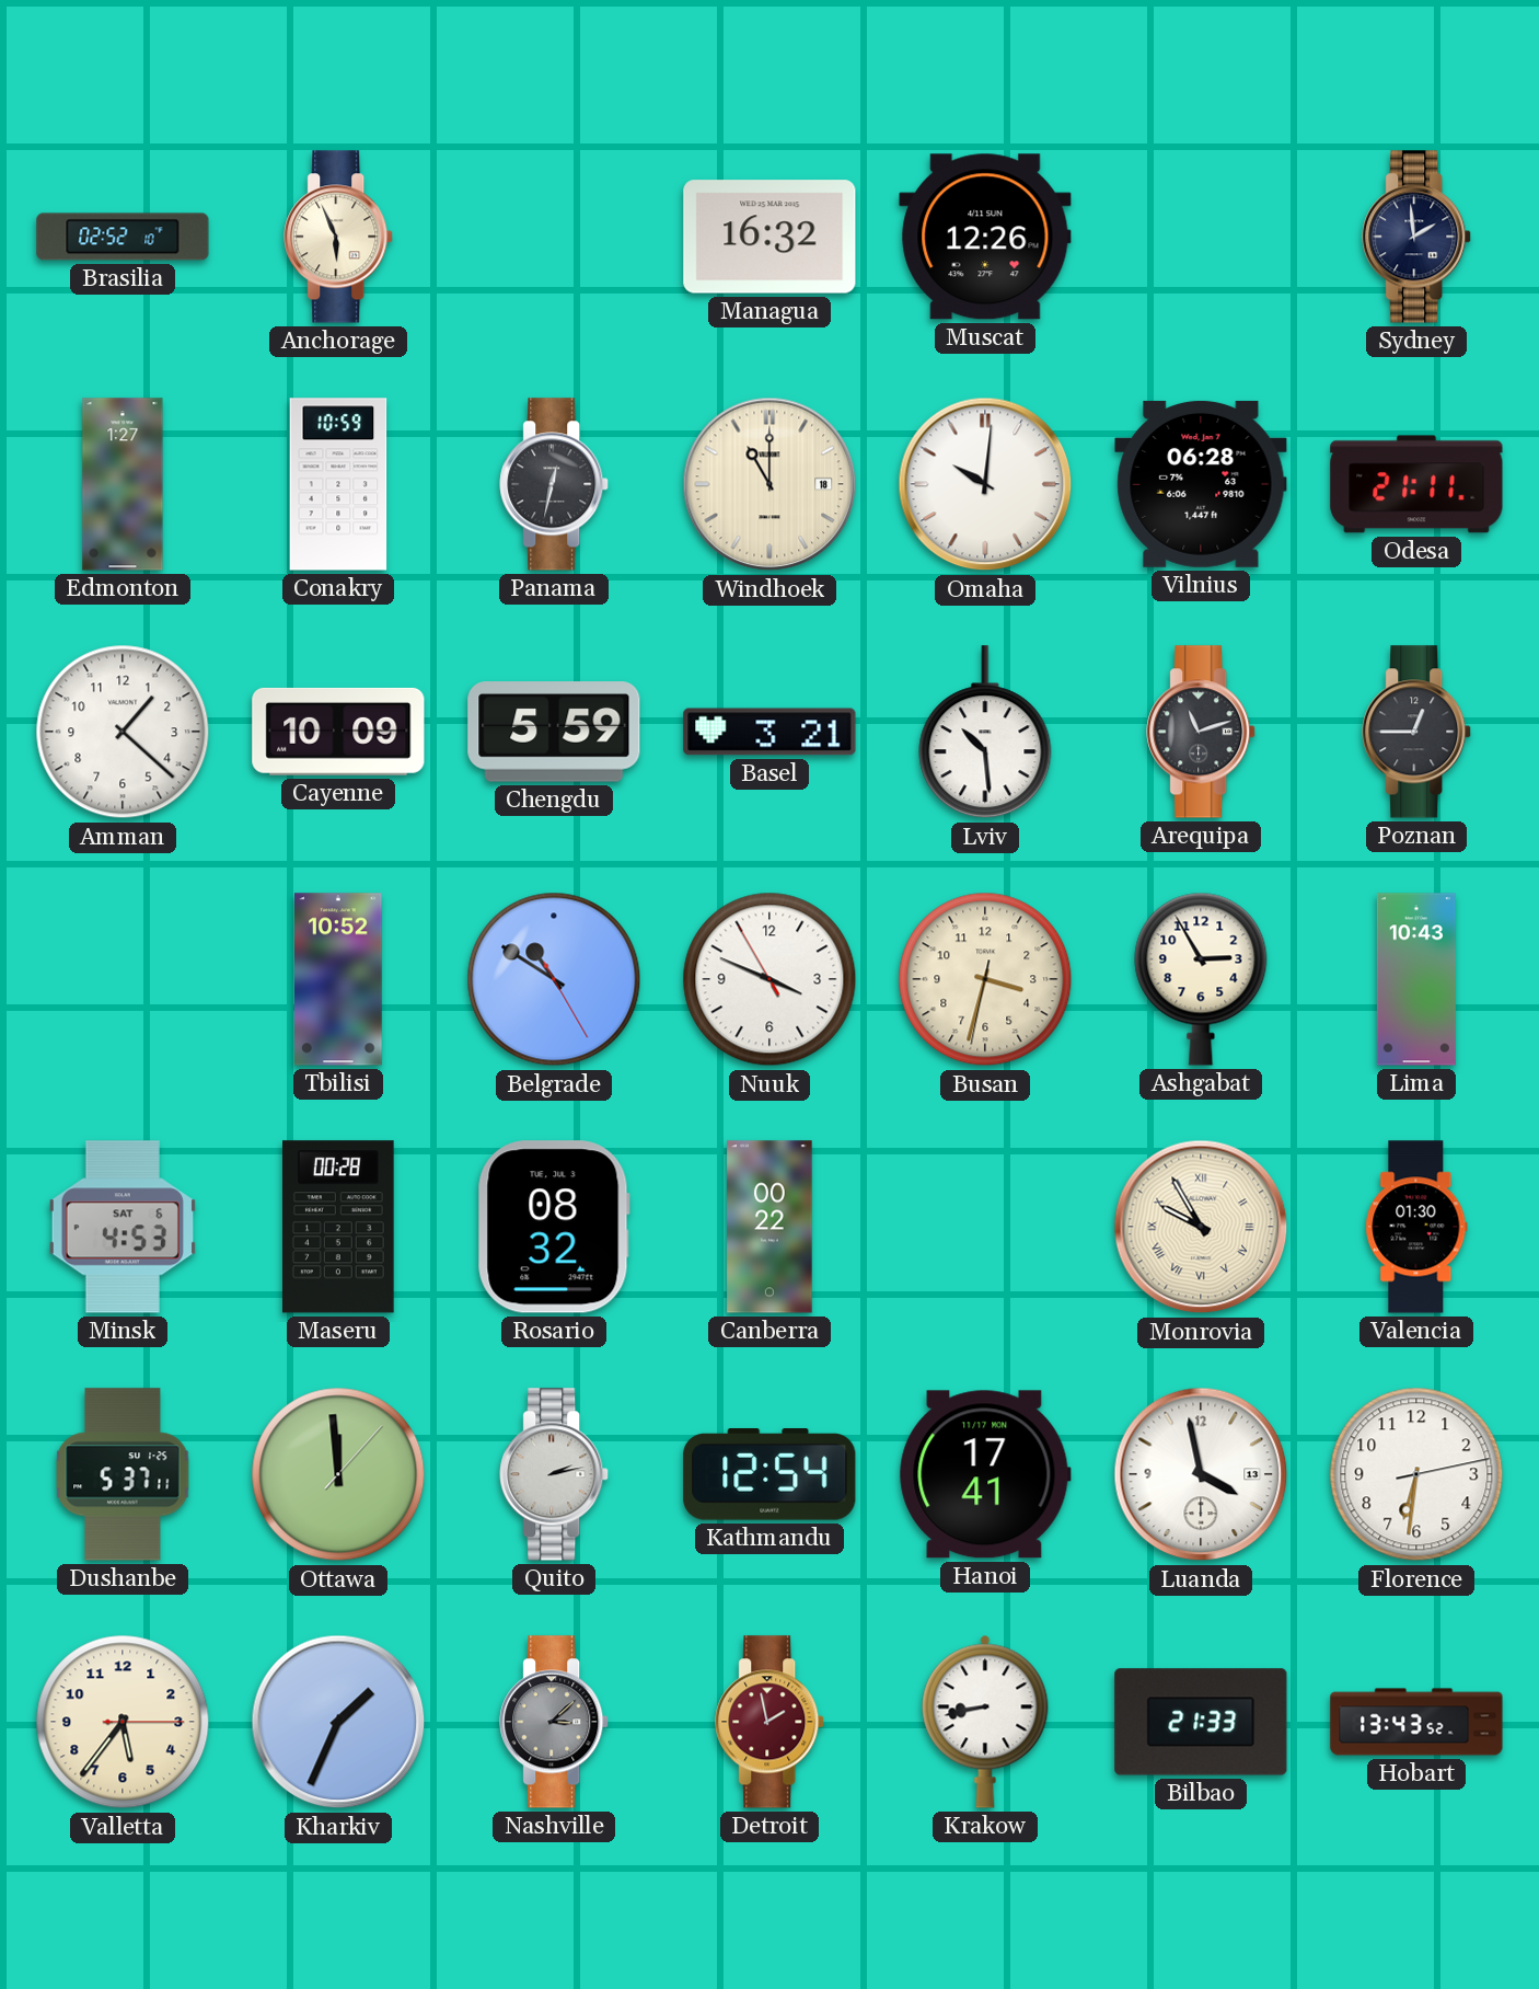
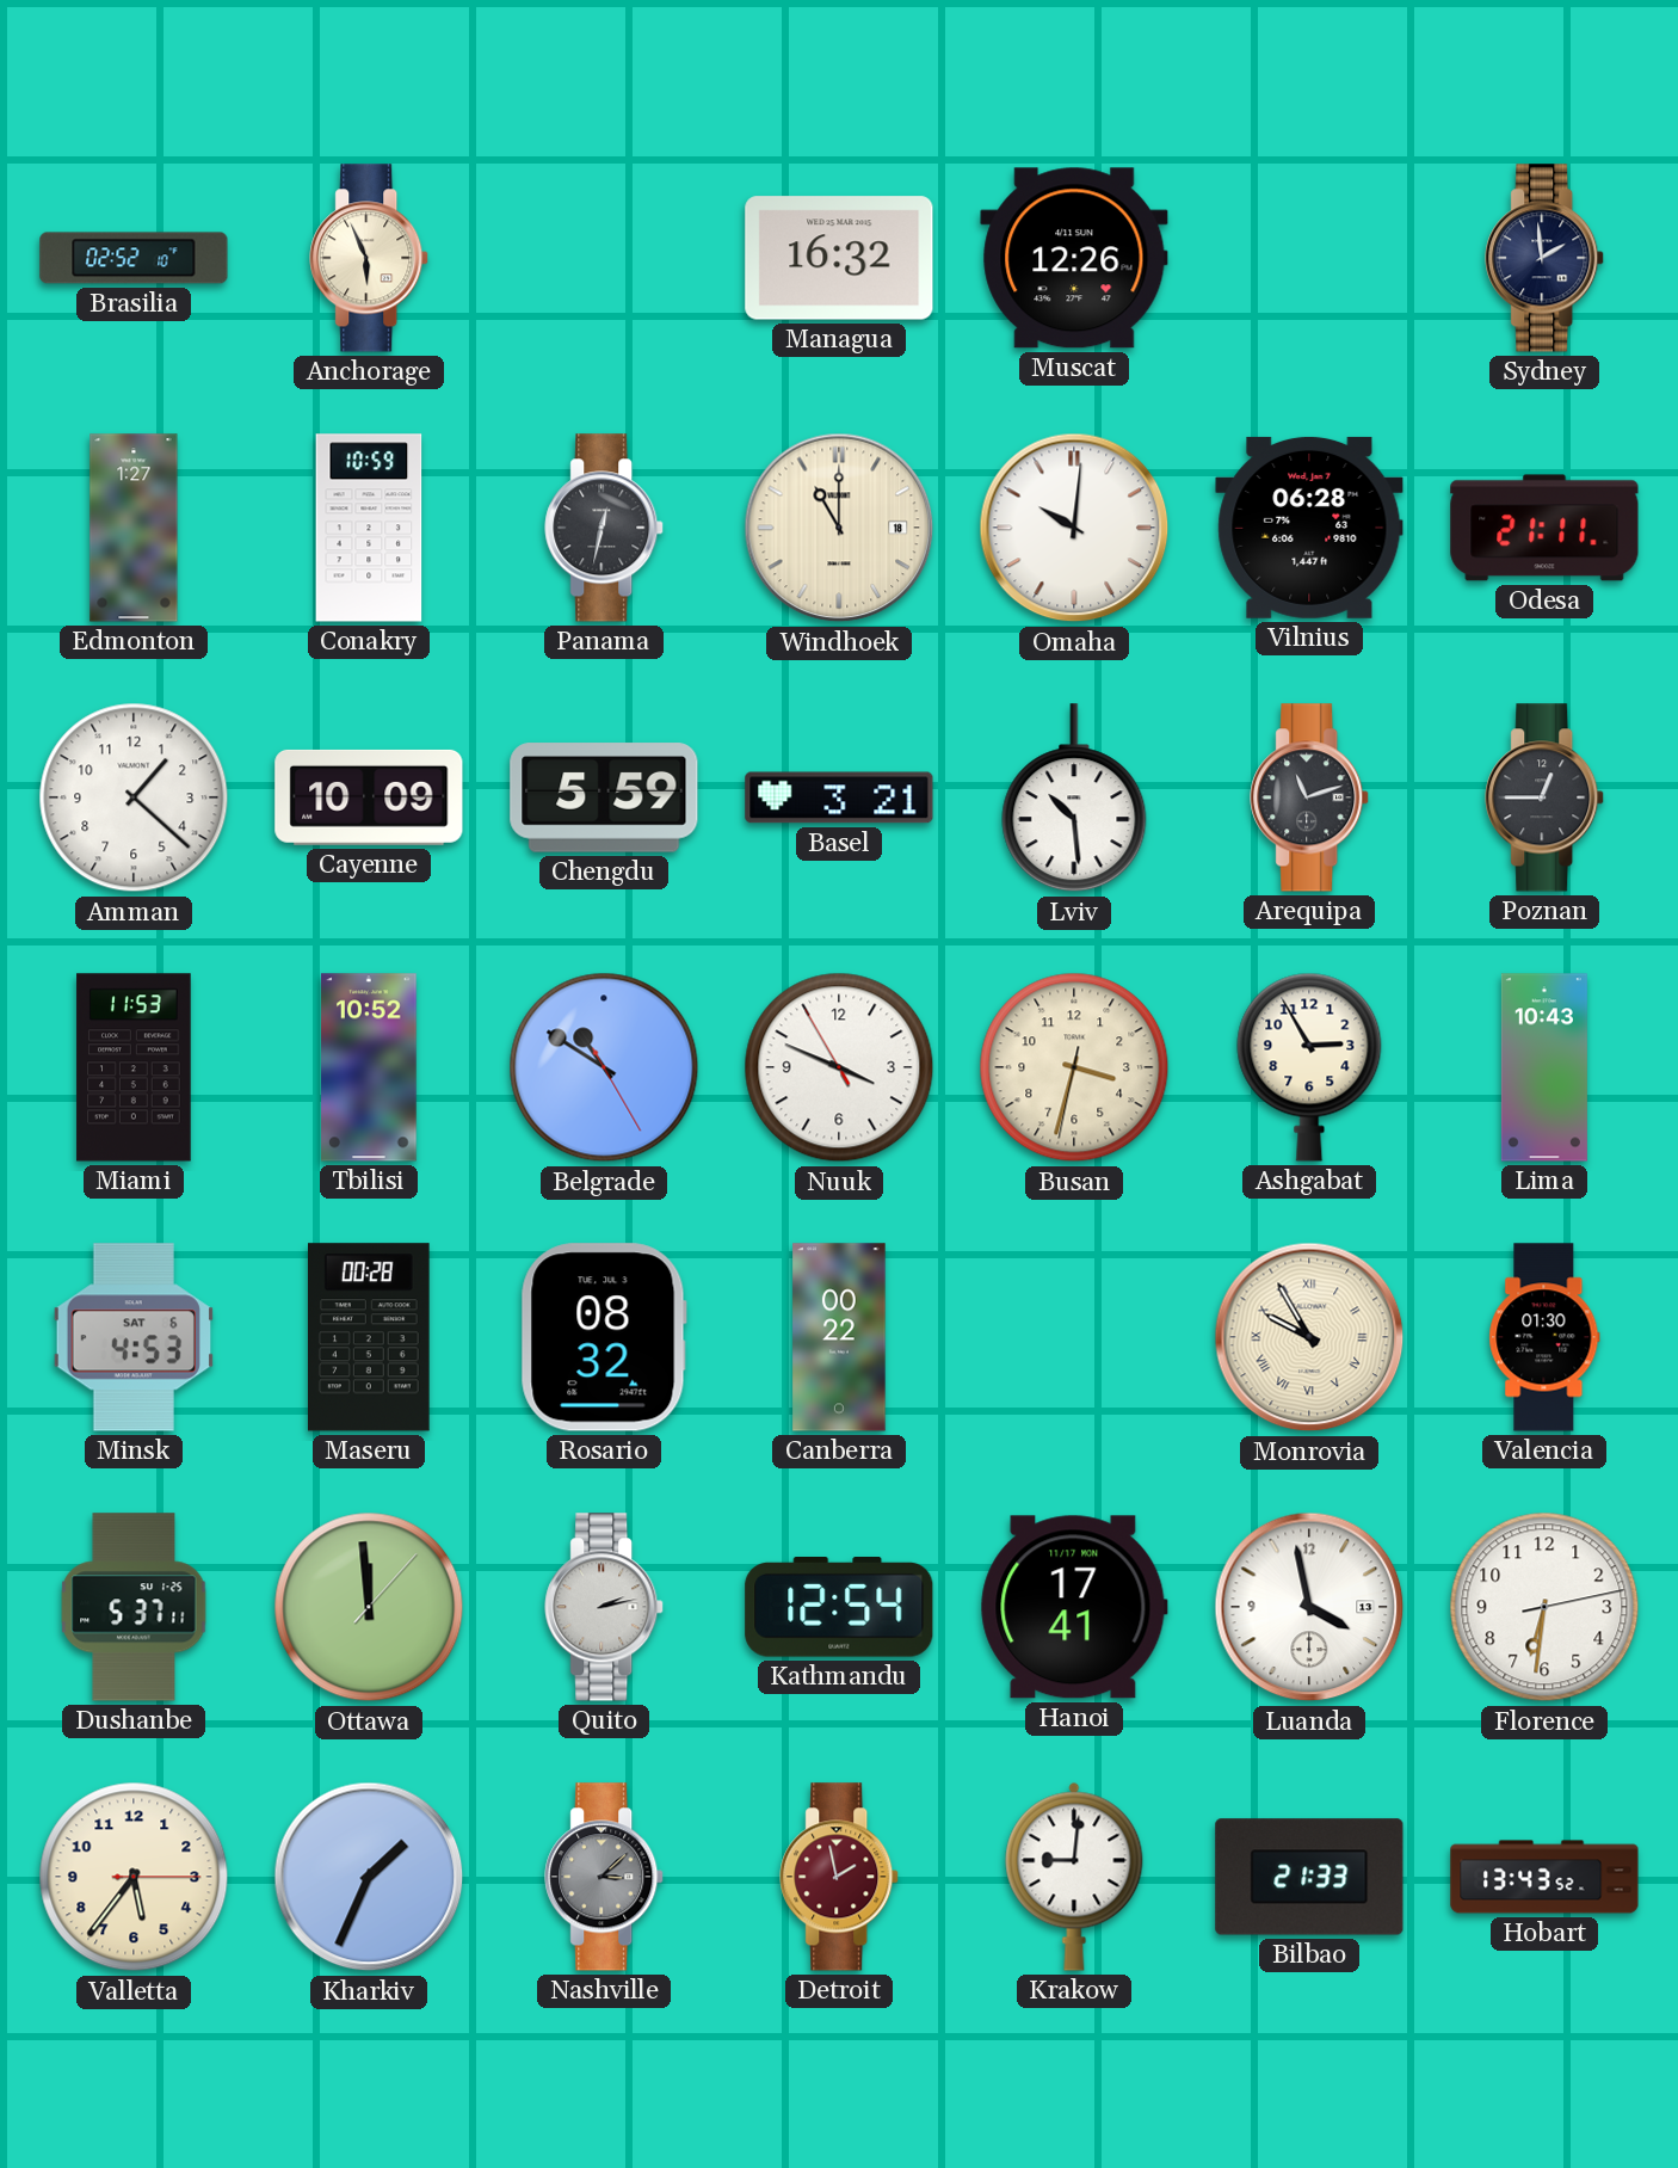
Miami: none -> 11:53
Krakow: 8:43 -> 9:01
